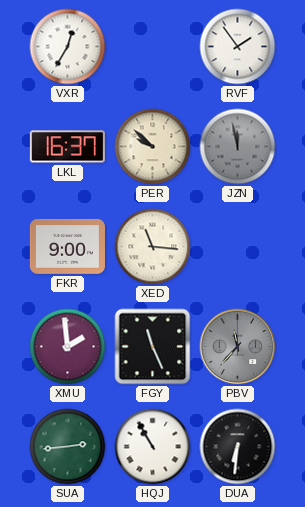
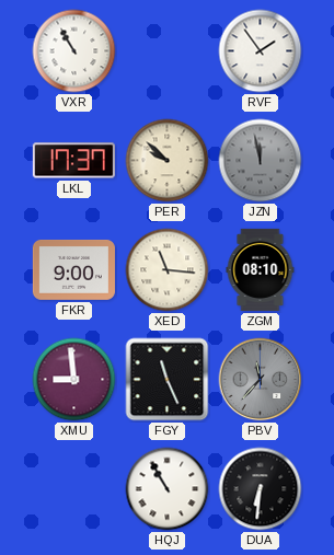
VXR: 12:35 -> 10:55
LKL: 16:37 -> 17:37
ZGM: none -> 08:10
XMU: 1:59 -> 8:59
SUA: 2:44 -> none
